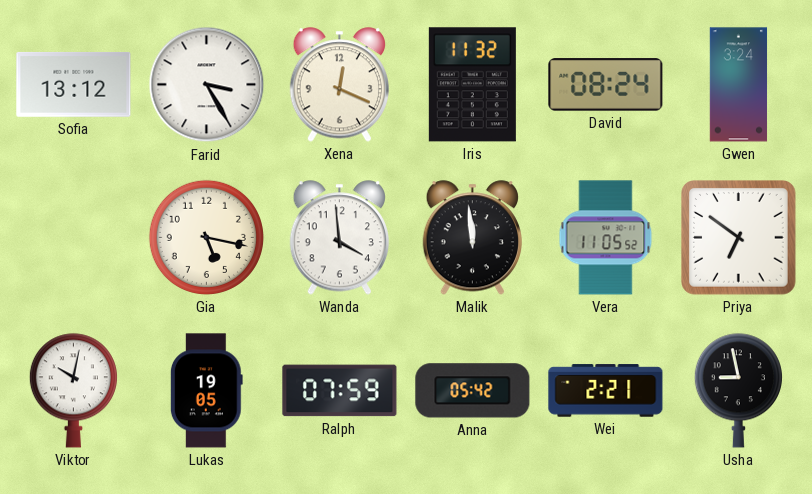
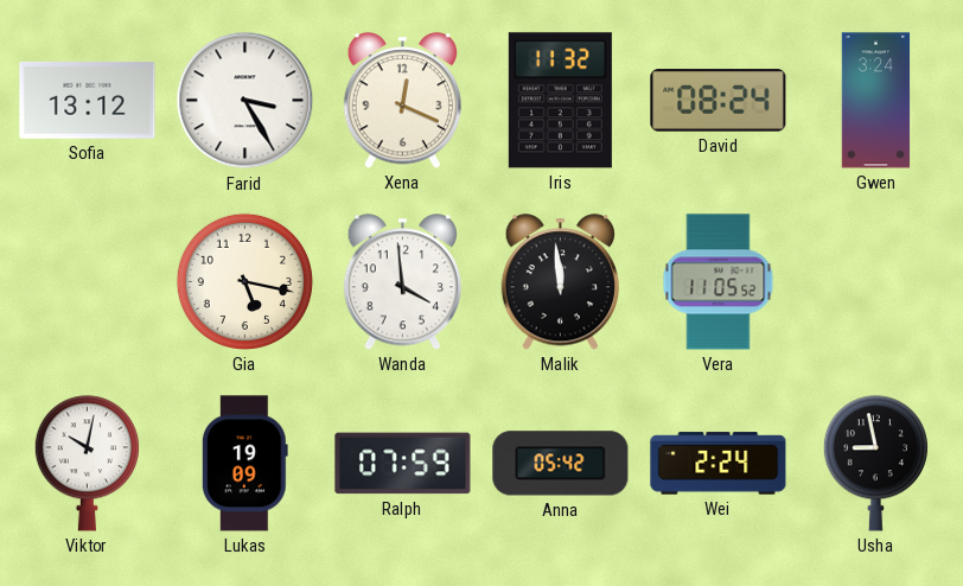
Priya: 6:51 -> none
Lukas: 19:05 -> 19:09
Wei: 2:21 -> 2:24
